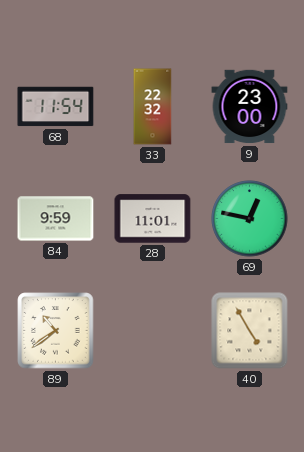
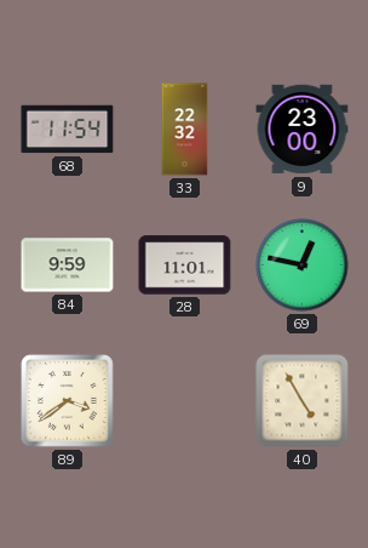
89: 10:39 -> 3:39
